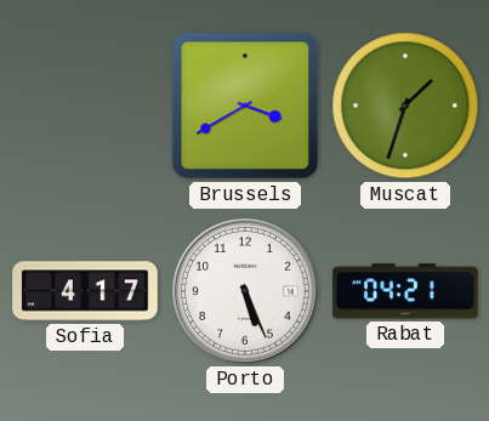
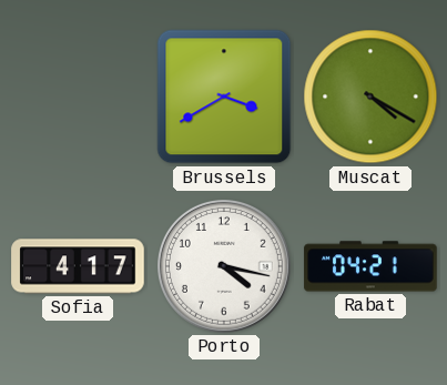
Muscat: 1:33 -> 4:20
Porto: 5:26 -> 4:17
